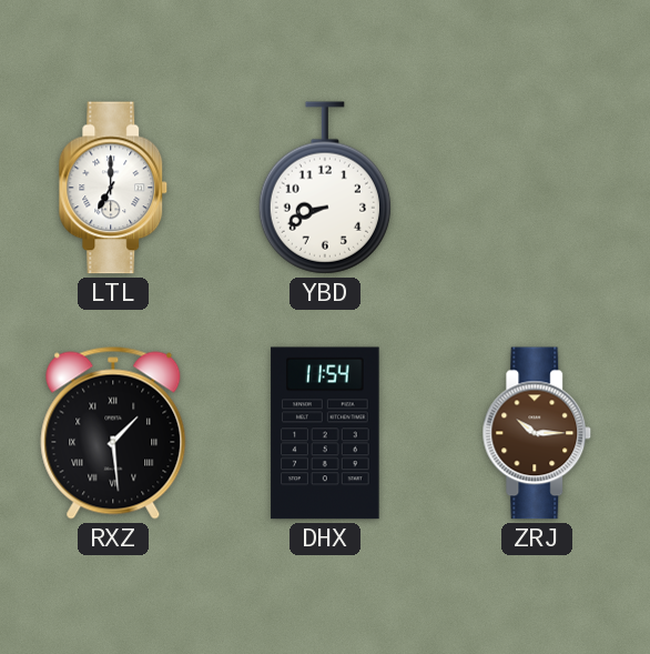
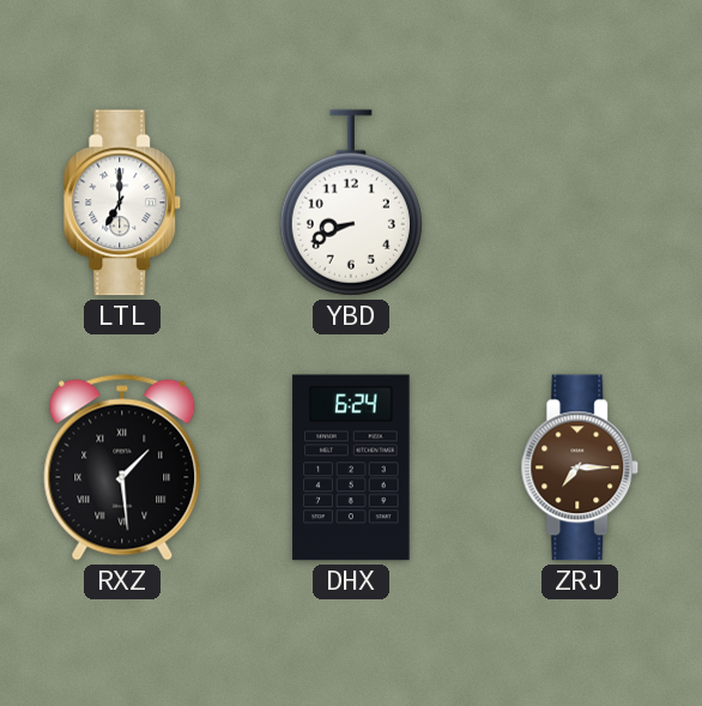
DHX: 11:54 -> 6:24
ZRJ: 10:15 -> 7:15
